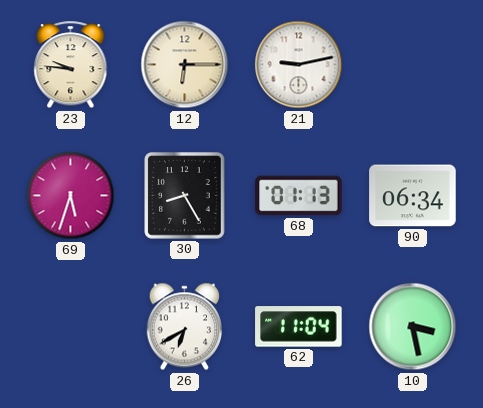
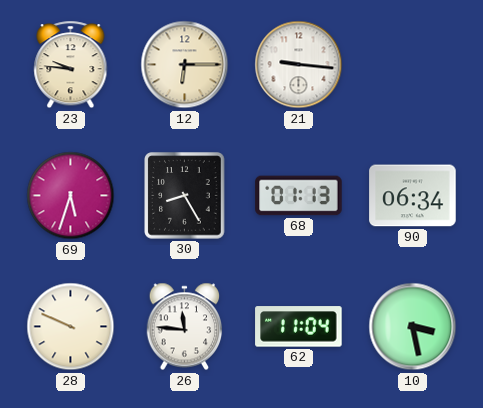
21: 9:13 -> 9:16
28: none -> 9:49
26: 6:40 -> 11:46
